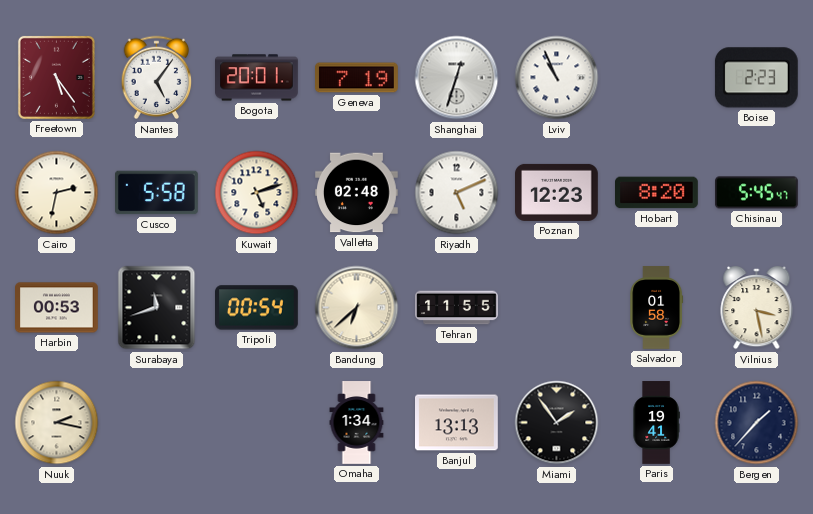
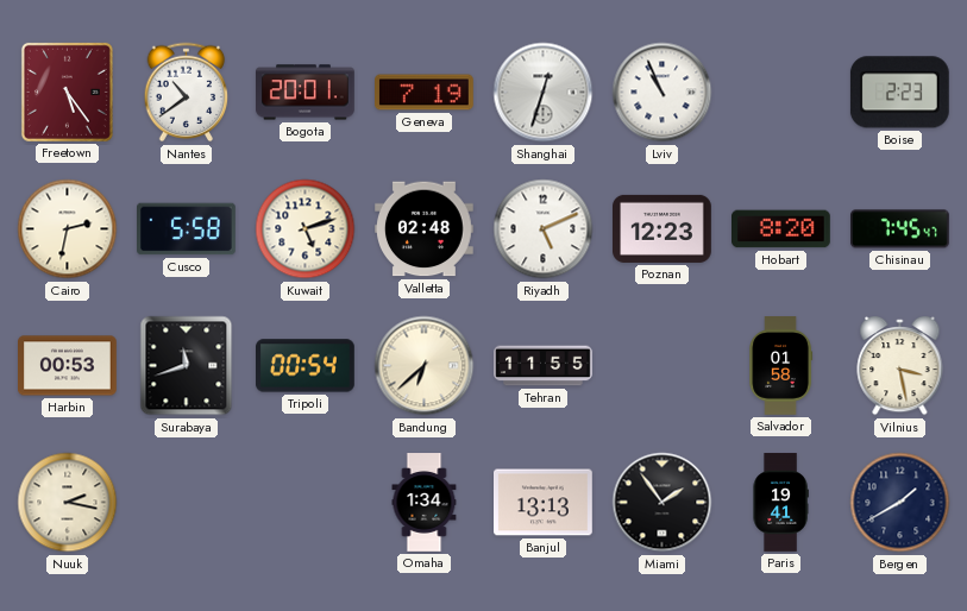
Nantes: 5:06 -> 10:39
Chisinau: 5:45 -> 7:45
Bergen: 1:37 -> 1:40
